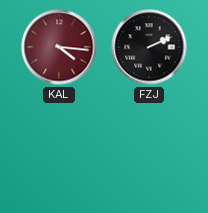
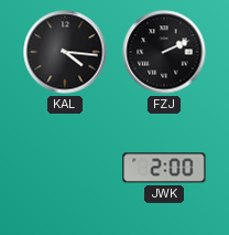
KAL dial: burgundy -> black
JWK: none -> 2:00
